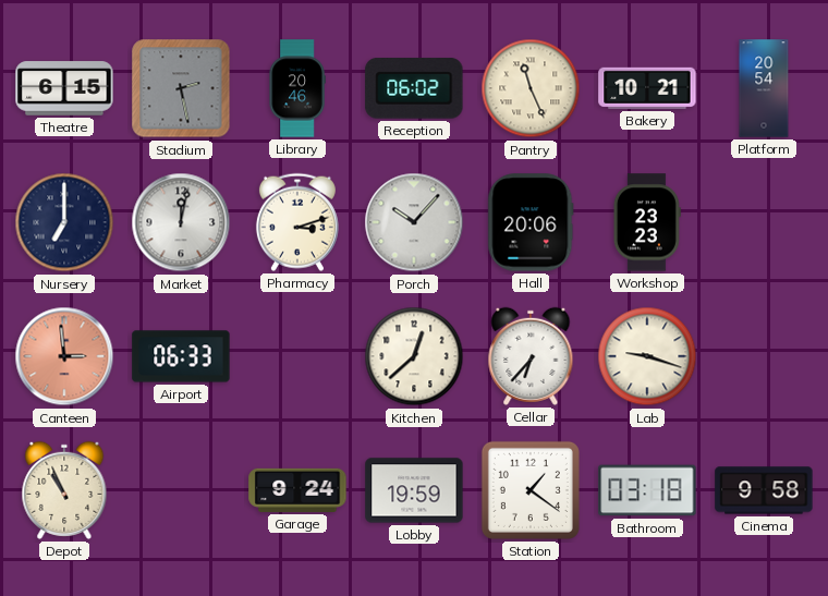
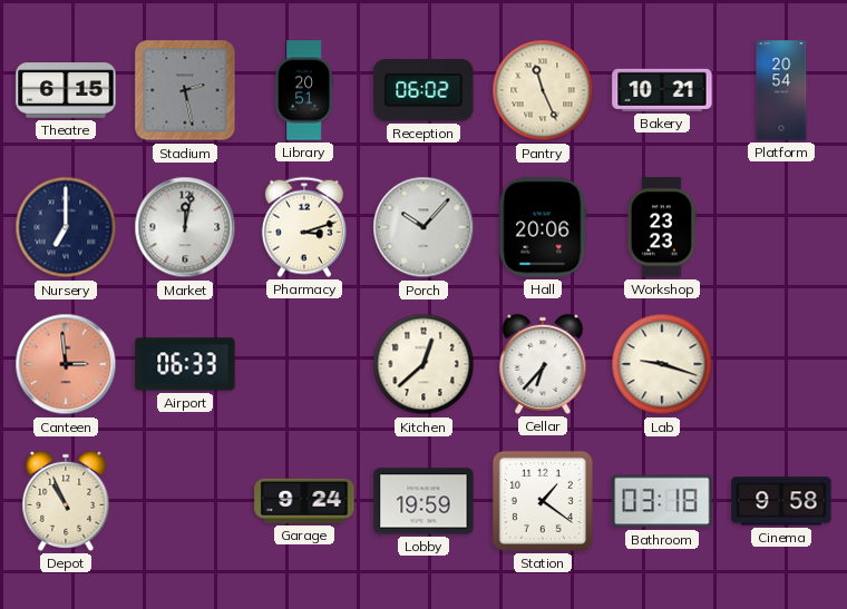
Library: 20:46 -> 20:51
